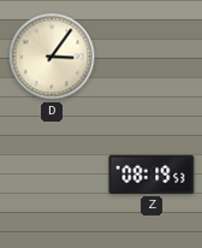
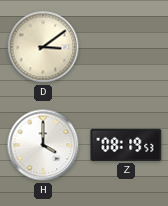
D: 3:06 -> 3:09
H: none -> 4:00
